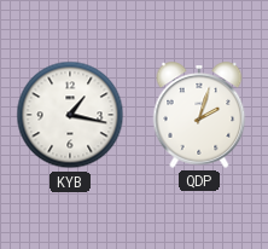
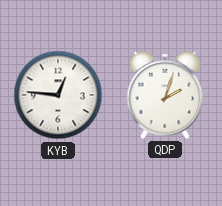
KYB: 1:17 -> 12:46
